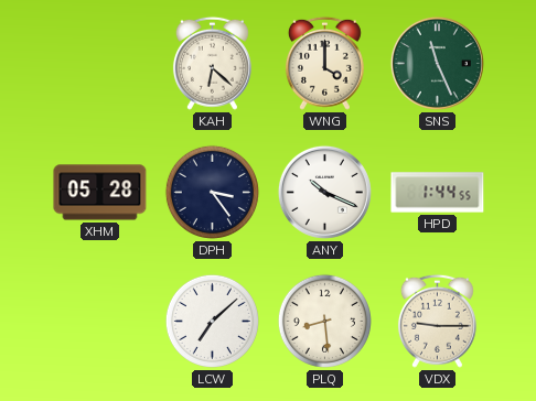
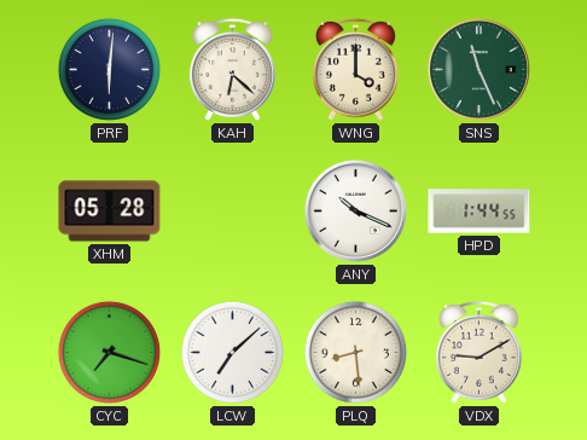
PRF: none -> 6:01
DPH: 3:24 -> none
CYC: none -> 7:18
VDX: 9:15 -> 9:10
